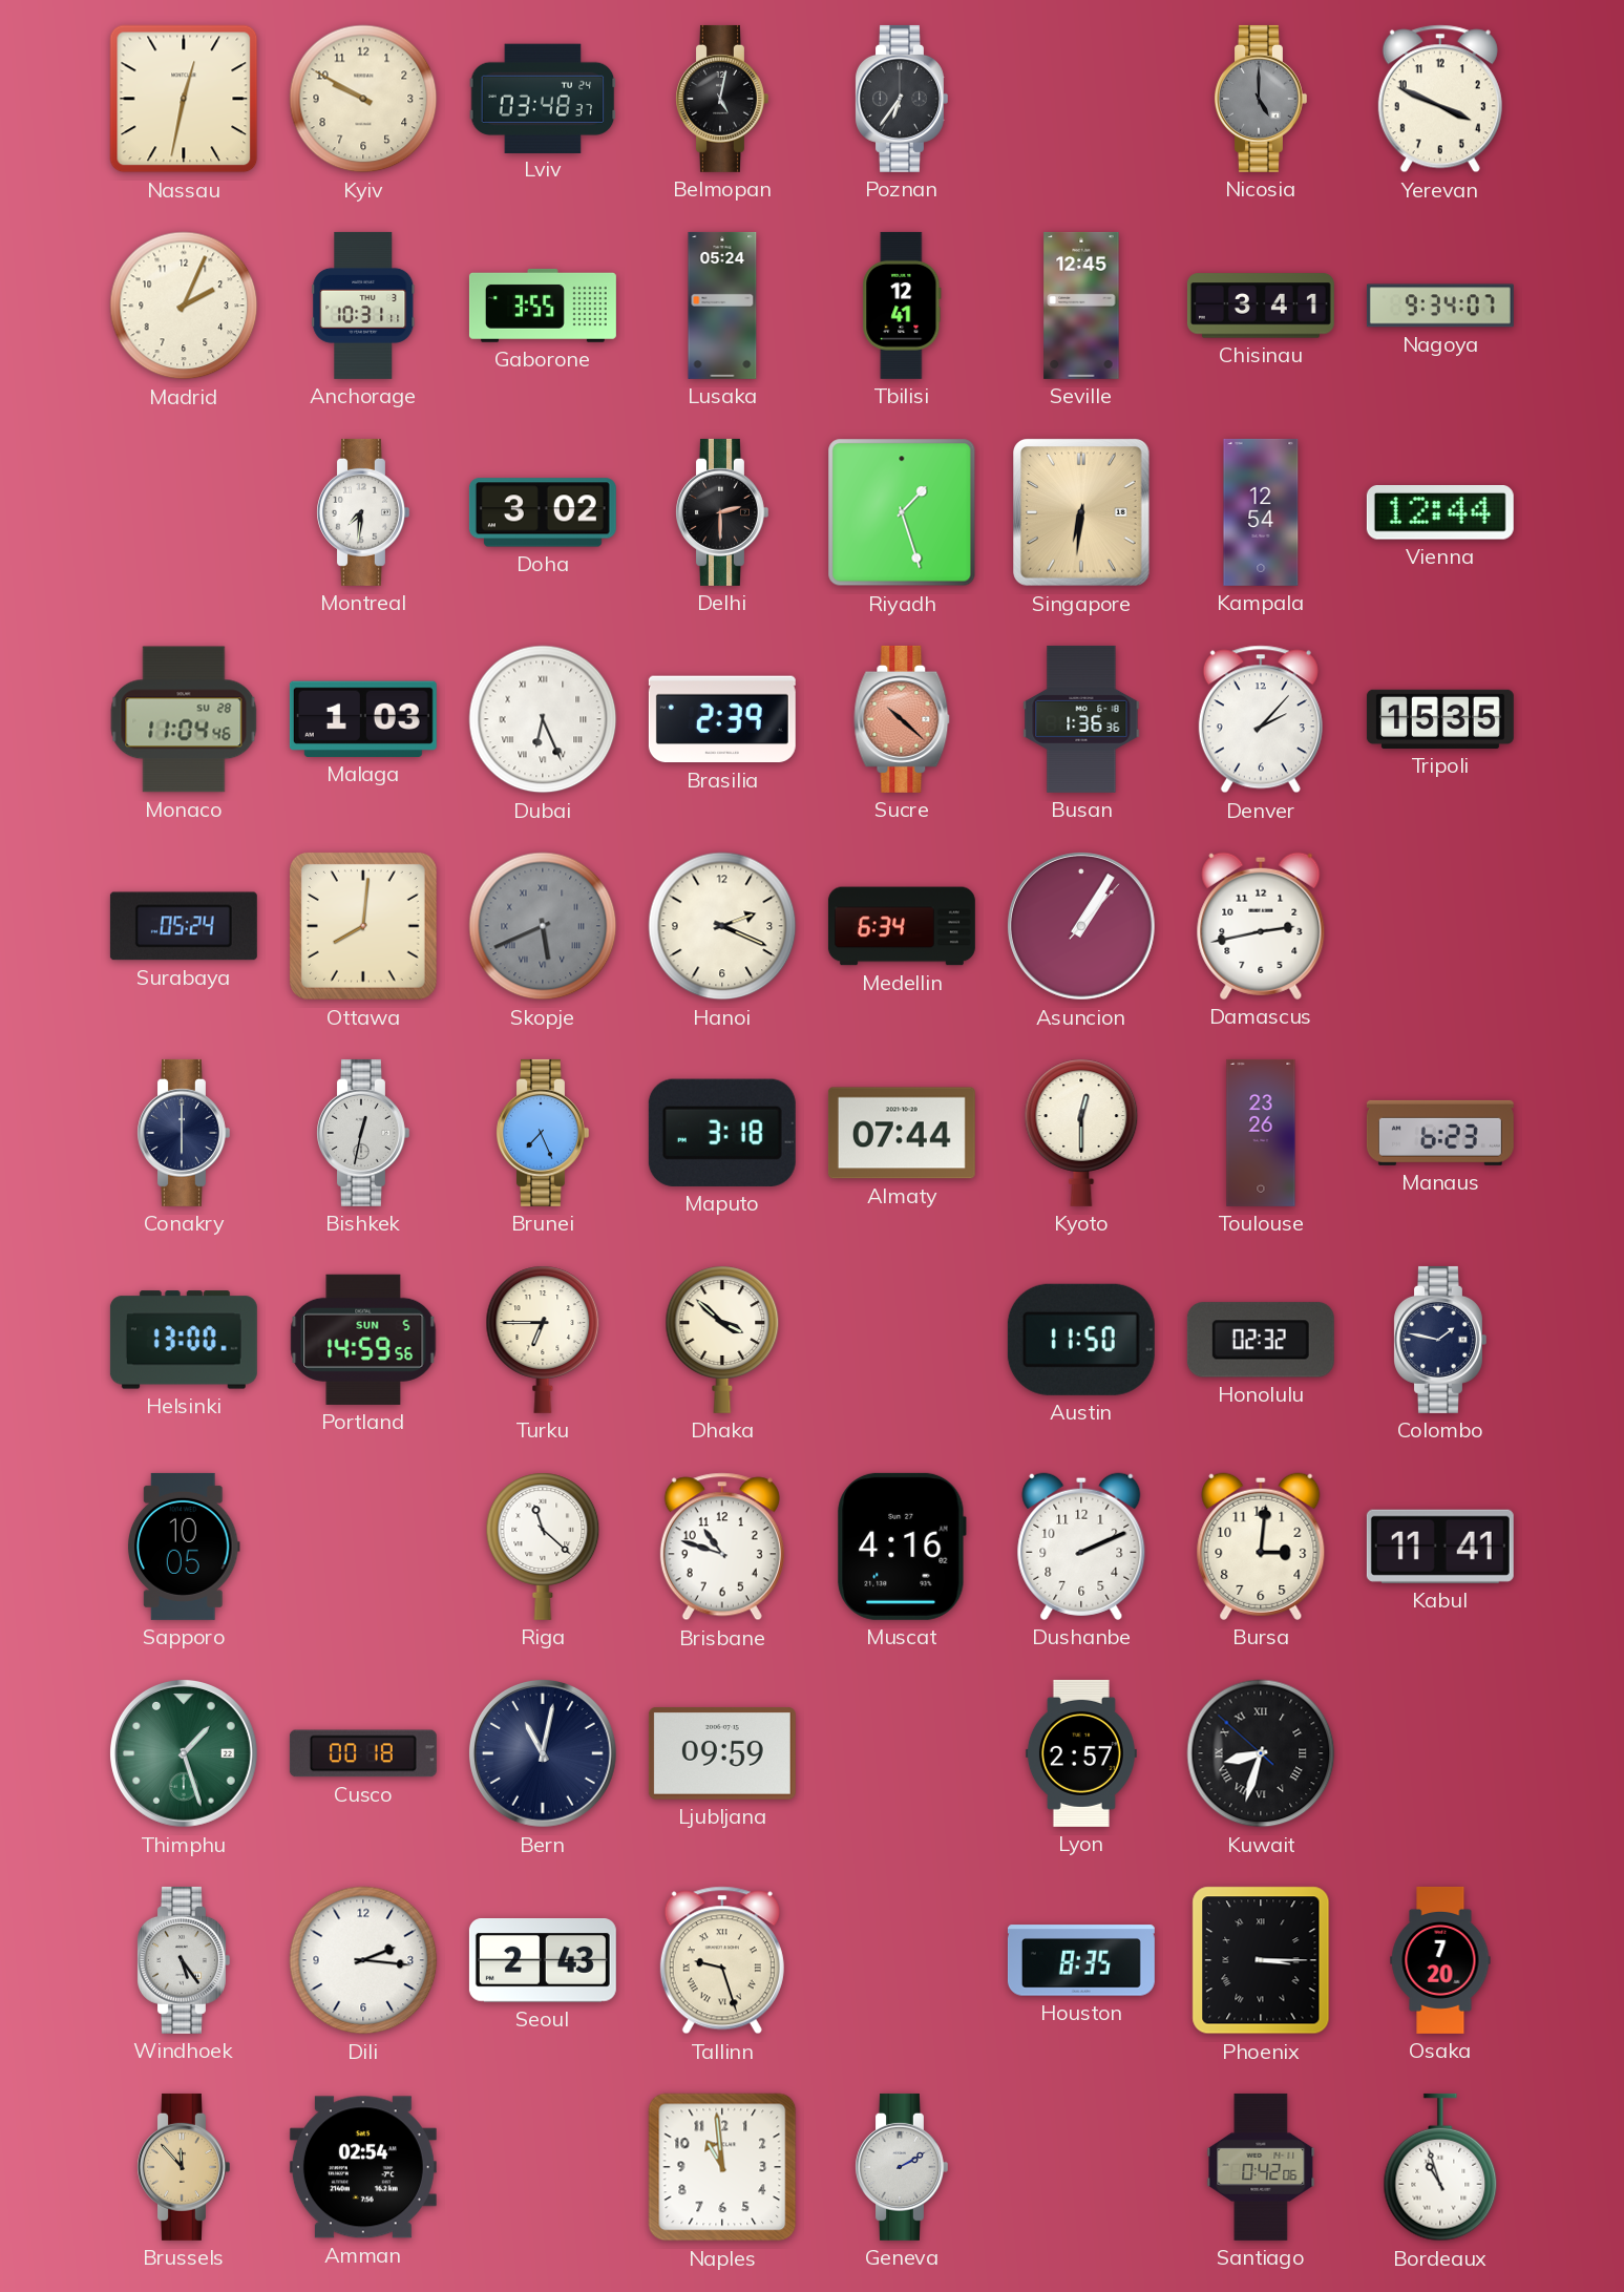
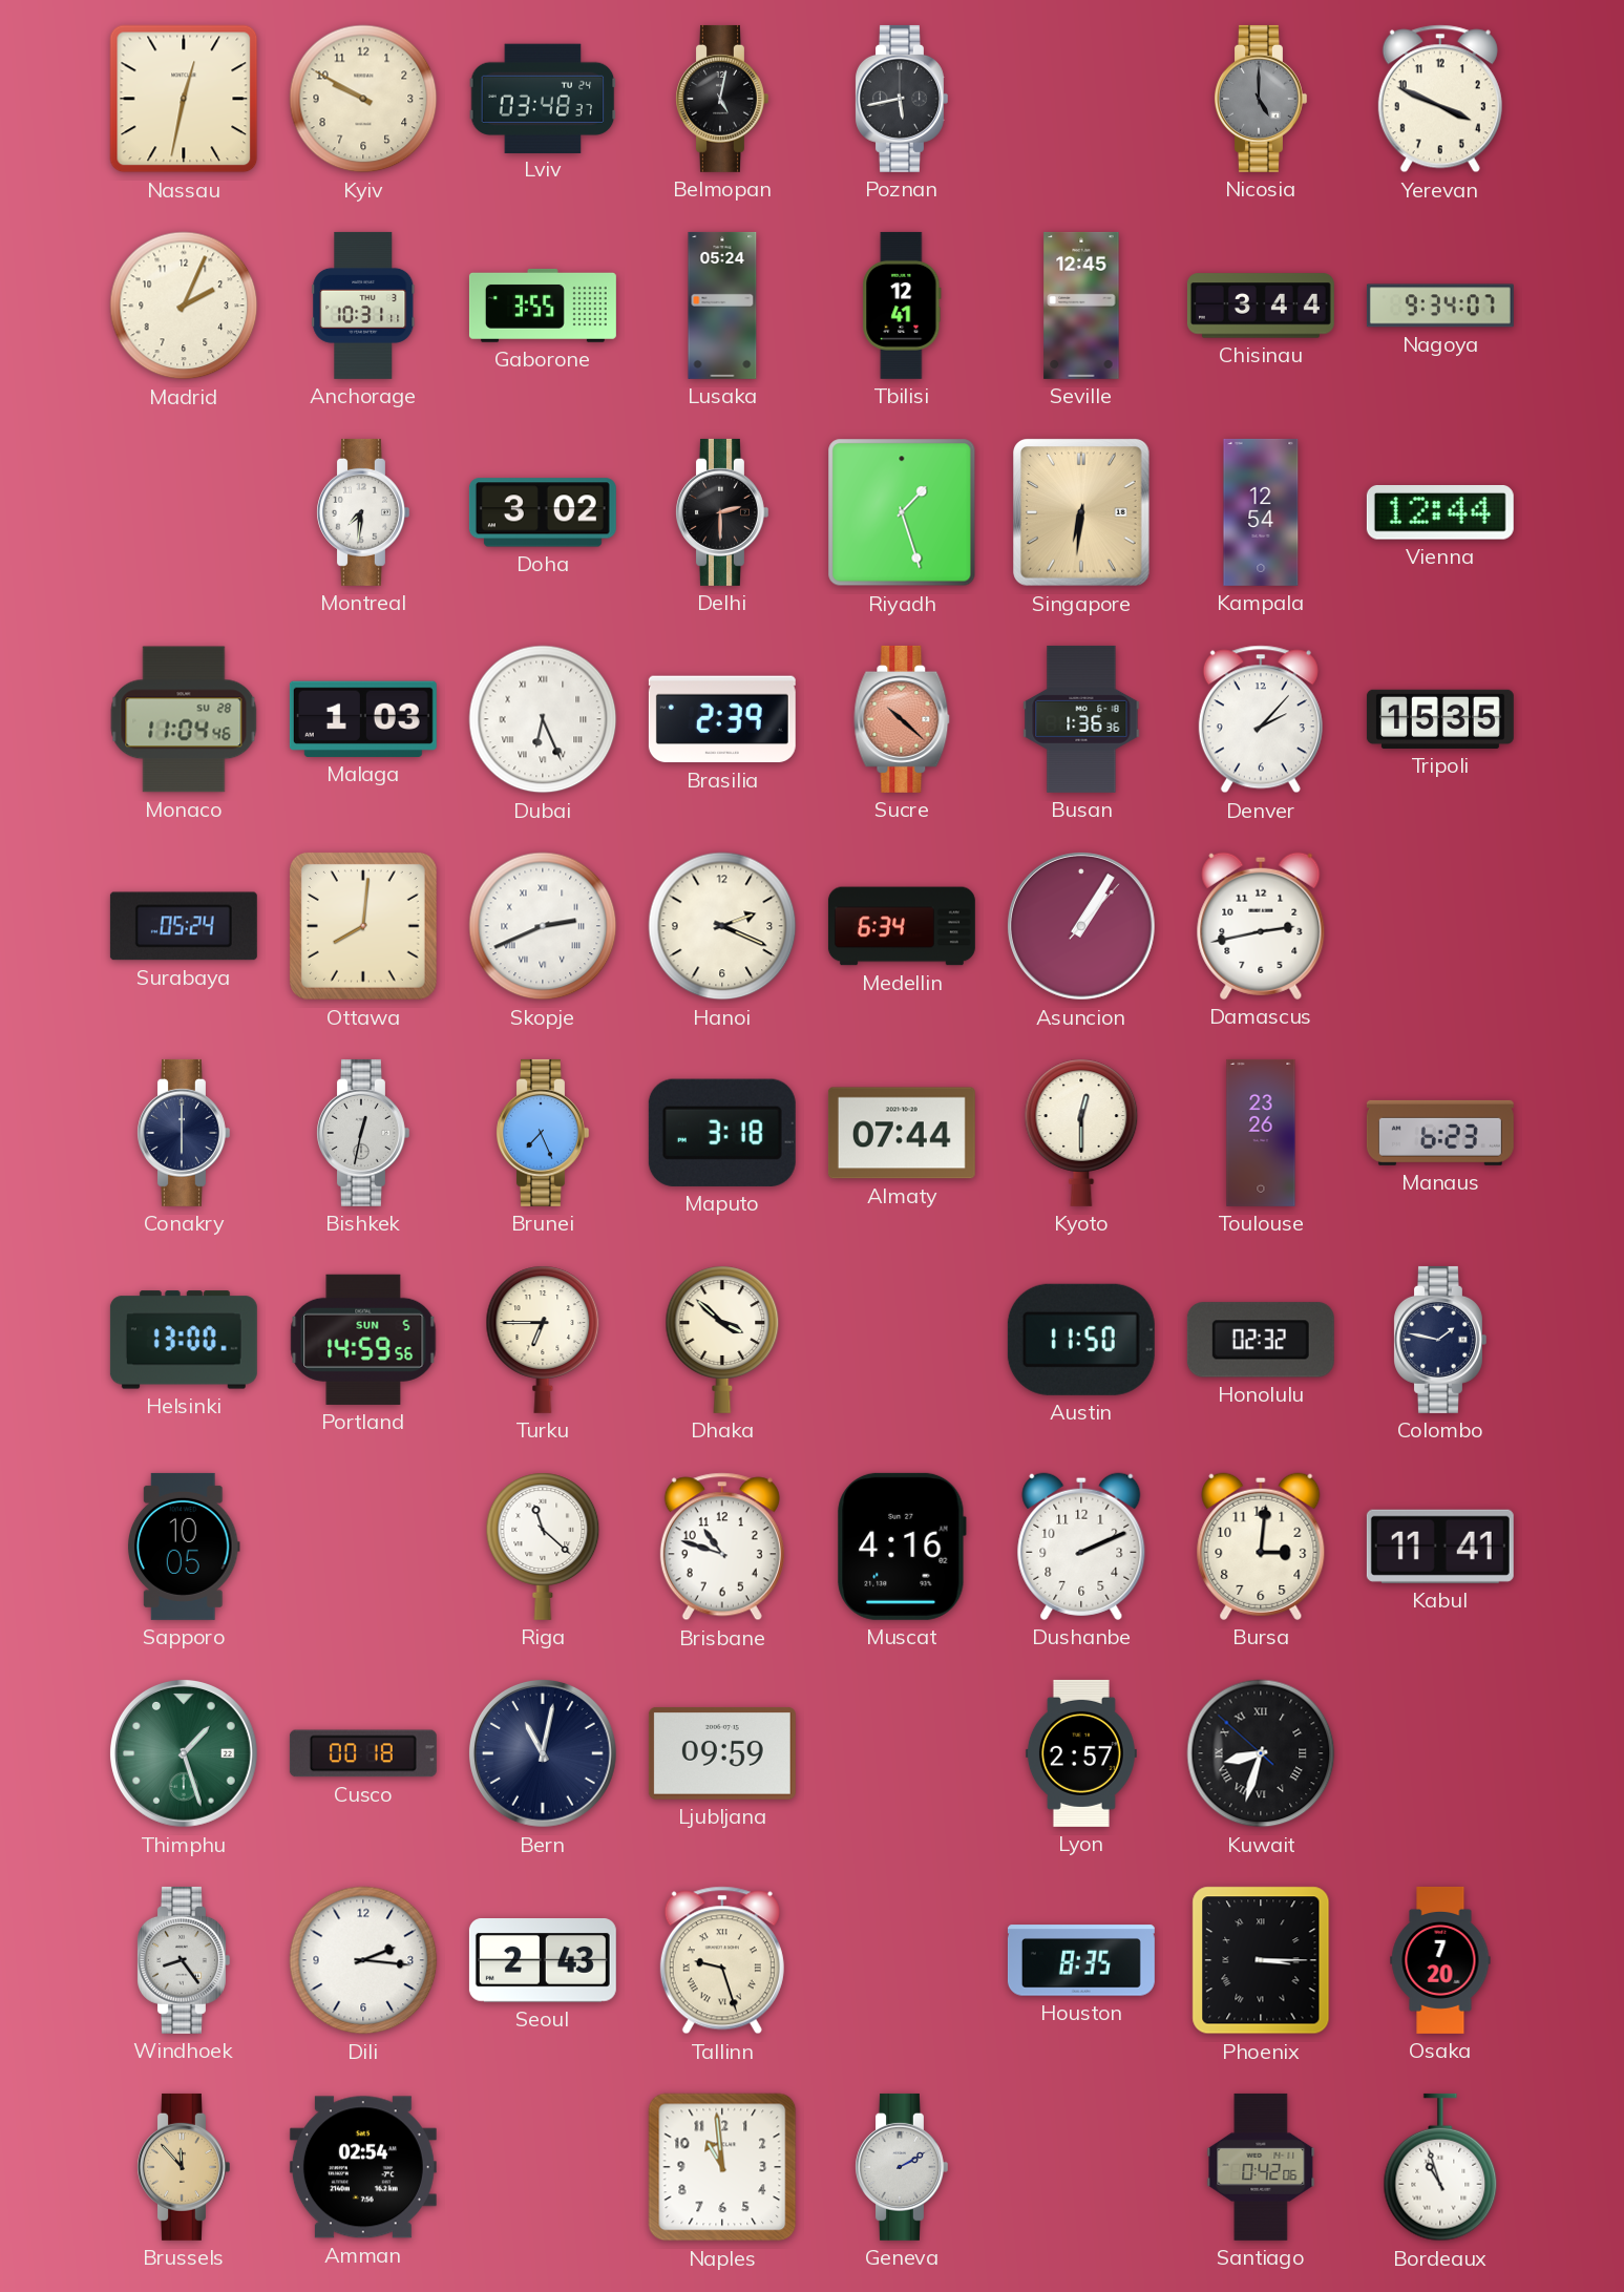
Poznan: 6:36 -> 5:43
Chisinau: 3:41 -> 3:44
Skopje: 5:41 -> 2:41
Skopje dial: grey -> white
Windhoek: 5:24 -> 8:24
